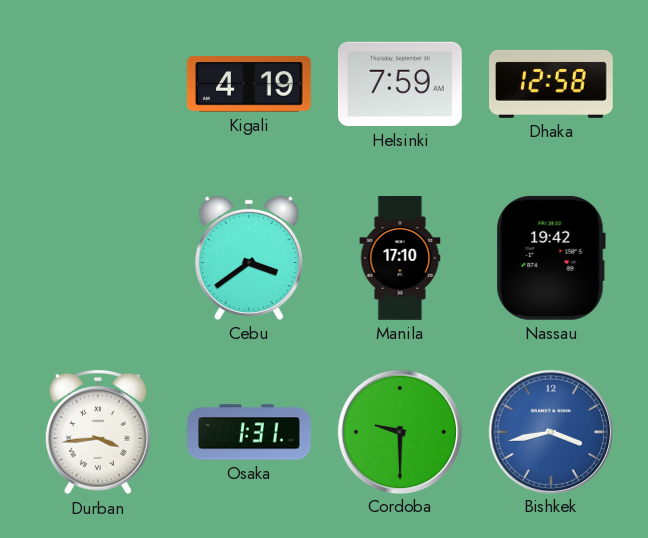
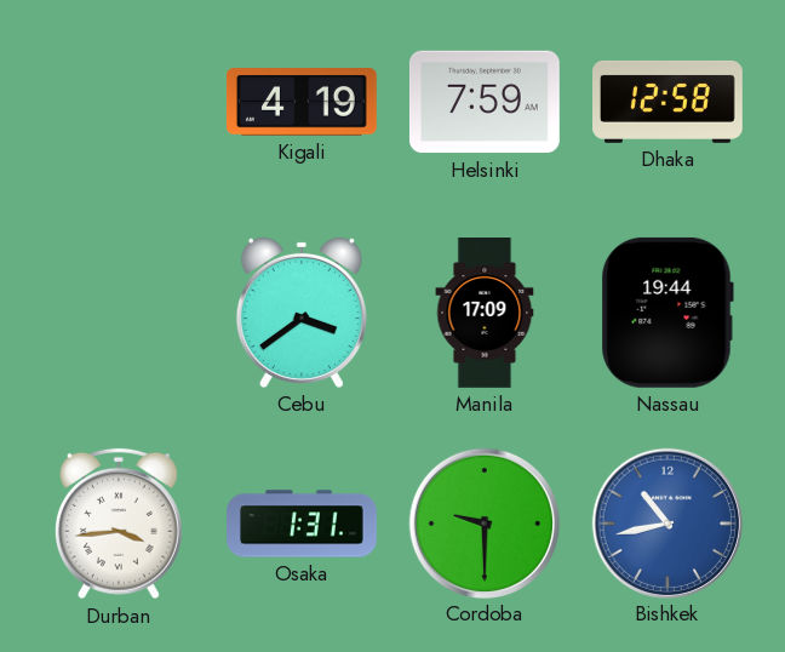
Manila: 17:10 -> 17:09
Nassau: 19:42 -> 19:44
Bishkek: 3:43 -> 10:43
